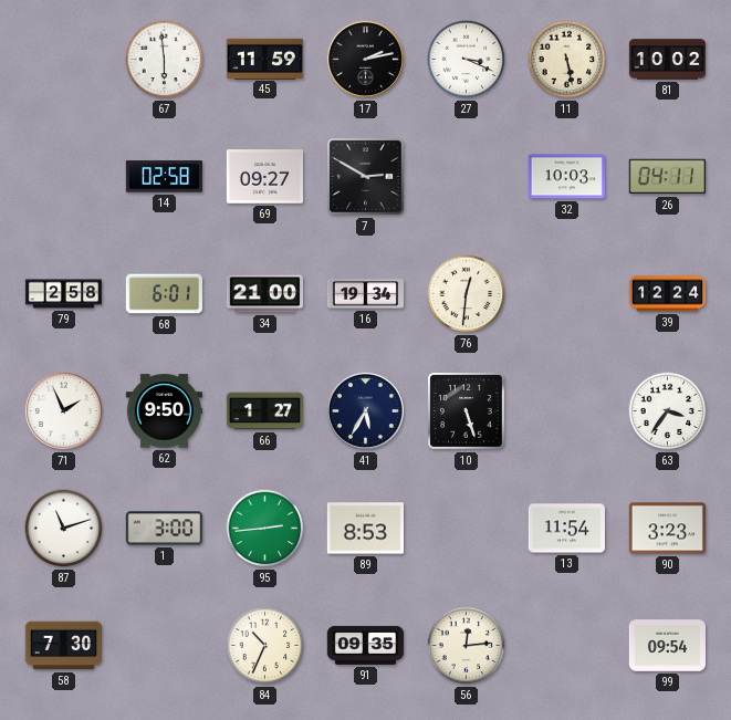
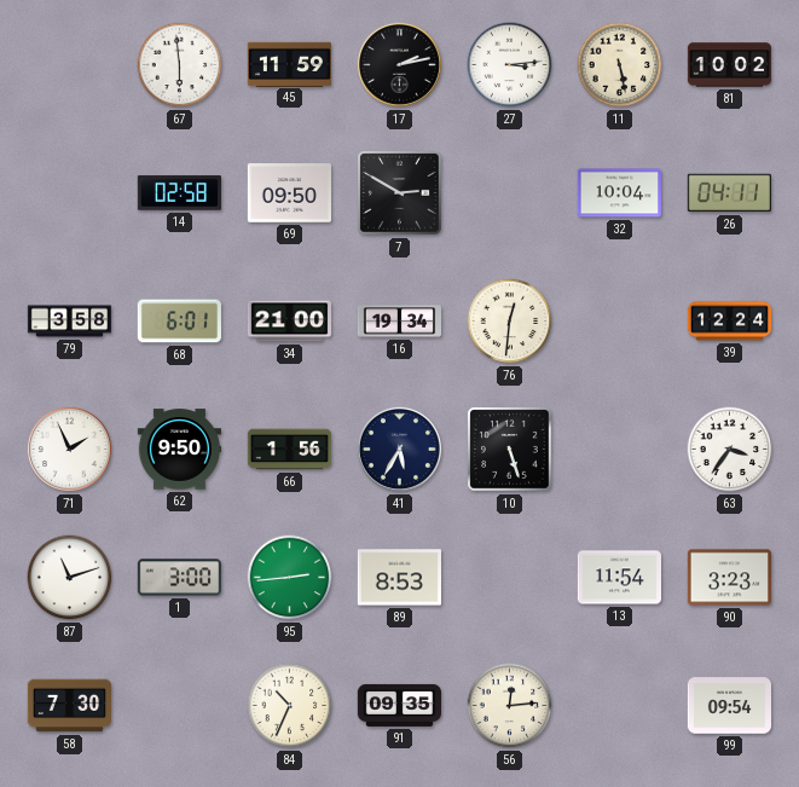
27: 3:19 -> 3:14
69: 09:27 -> 09:50
32: 10:03 -> 10:04
79: 2:58 -> 3:58
66: 1:27 -> 1:56
